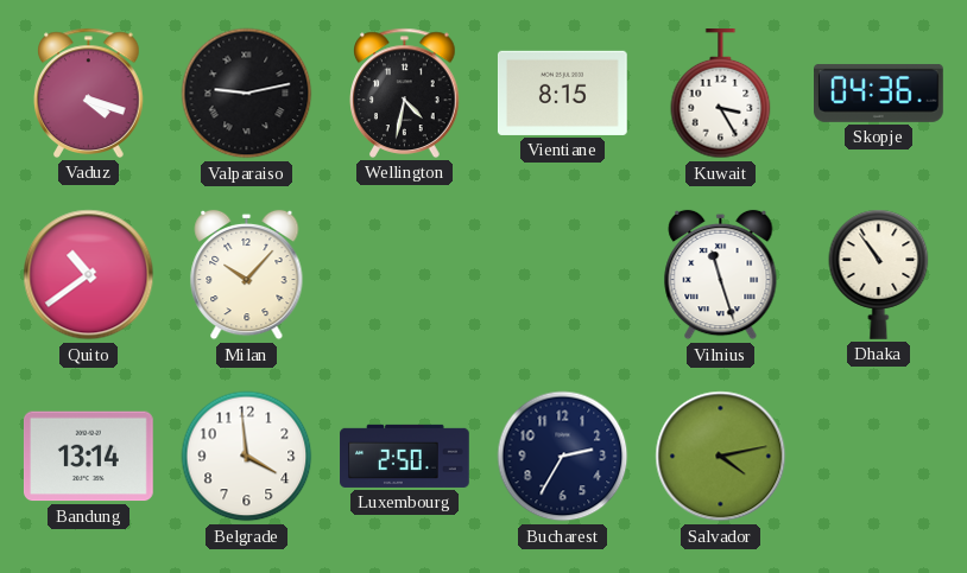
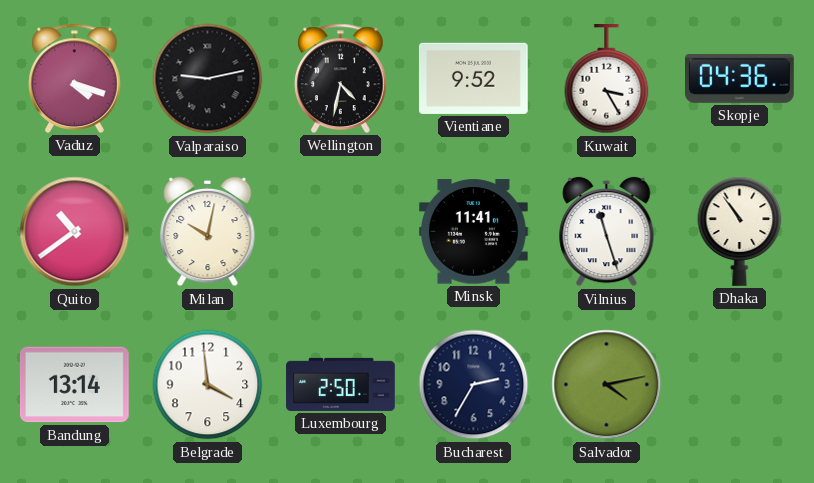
Vientiane: 8:15 -> 9:52
Milan: 10:07 -> 10:02
Minsk: none -> 11:41
